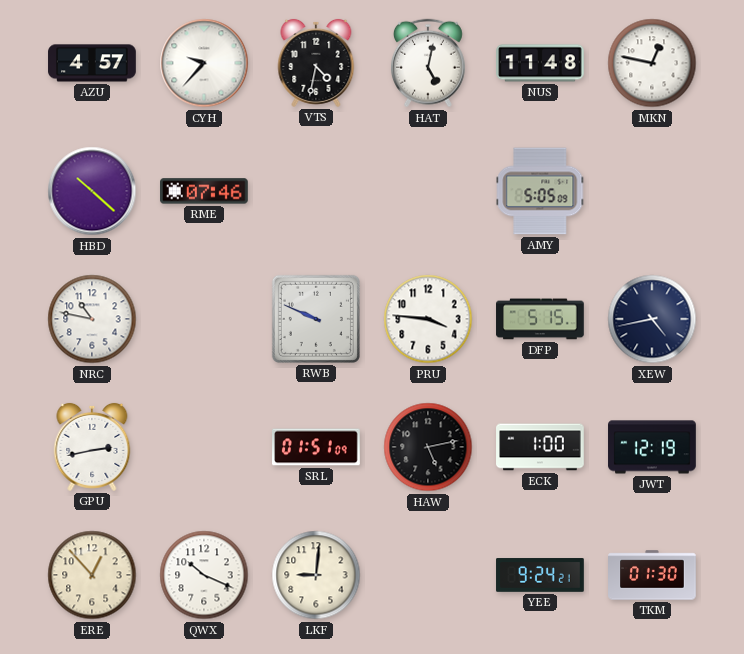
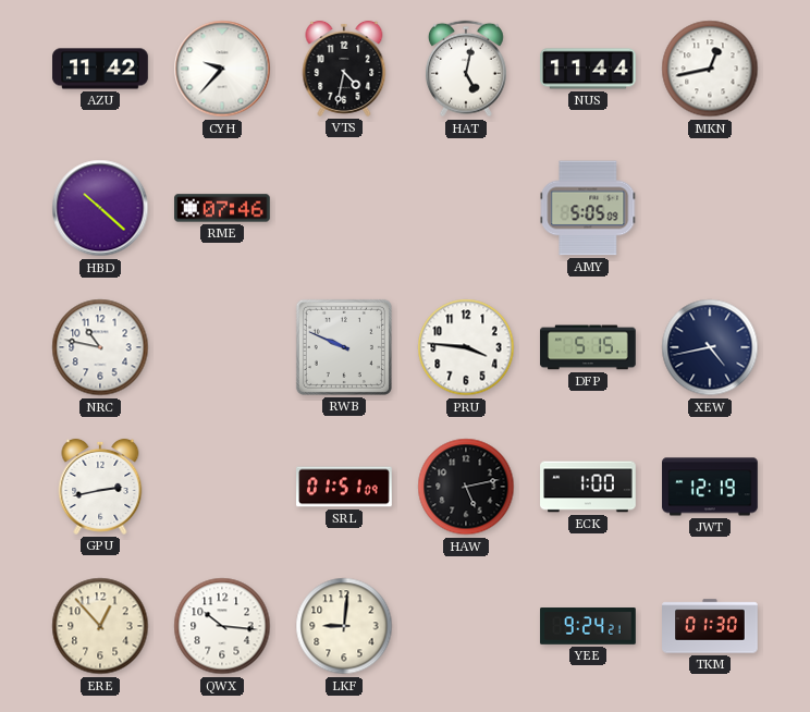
AZU: 4:57 -> 11:42
NUS: 11:48 -> 11:44
MKN: 12:47 -> 12:43
QWX: 10:19 -> 10:16
